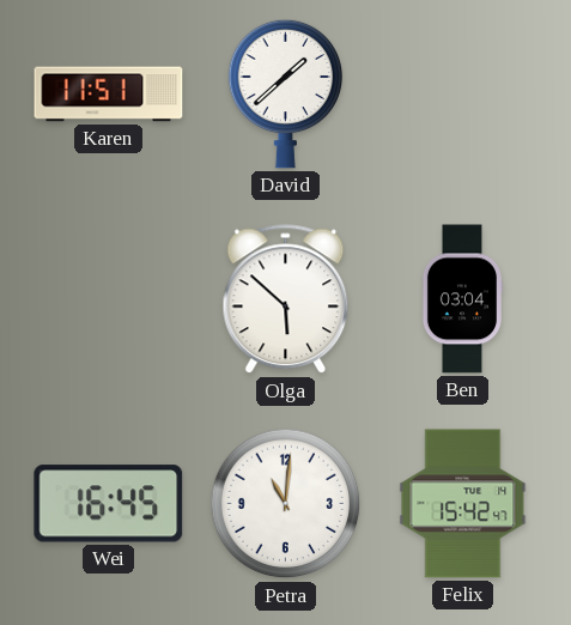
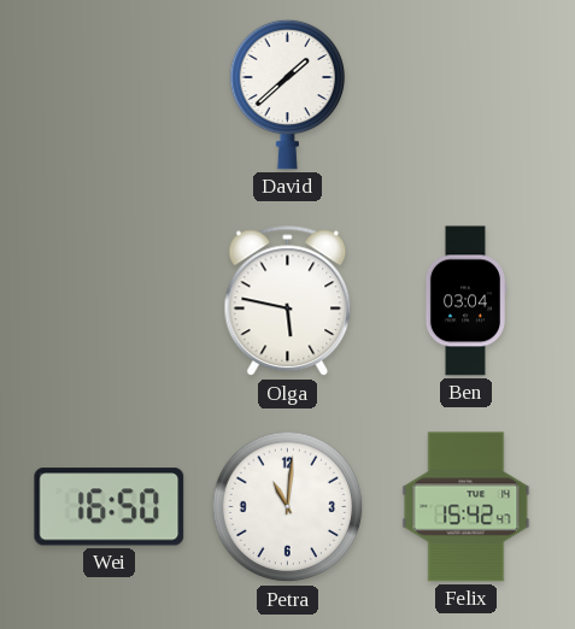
Karen: 11:51 -> none
Olga: 5:52 -> 5:47
Wei: 16:45 -> 16:50
